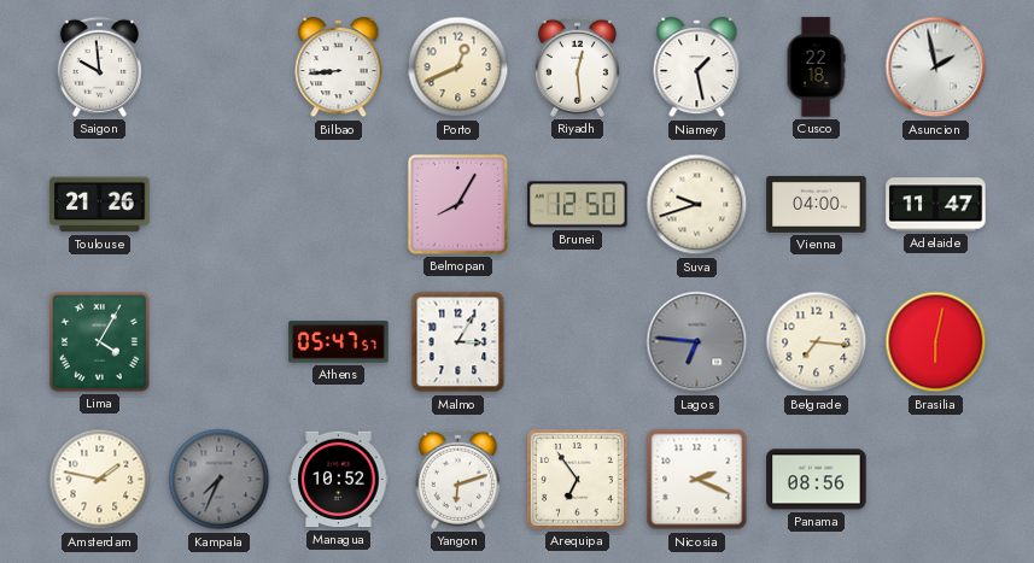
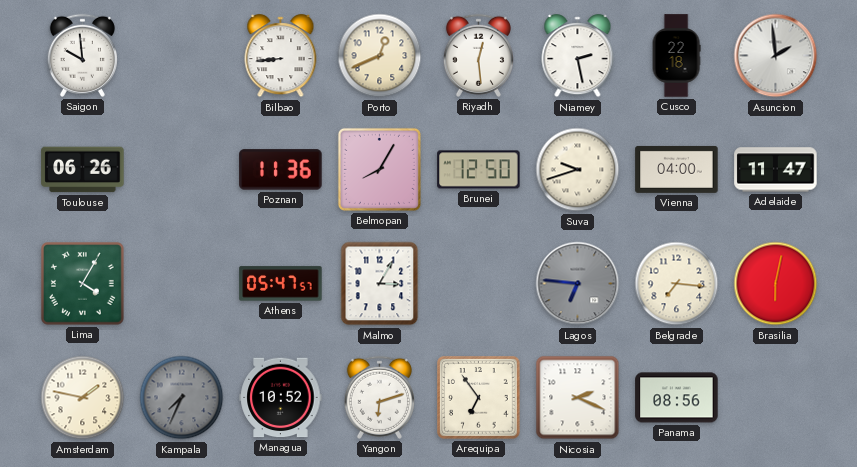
Niamey: 1:28 -> 2:28
Asuncion: 1:58 -> 1:59
Toulouse: 21:26 -> 06:26
Poznan: none -> 11:36
